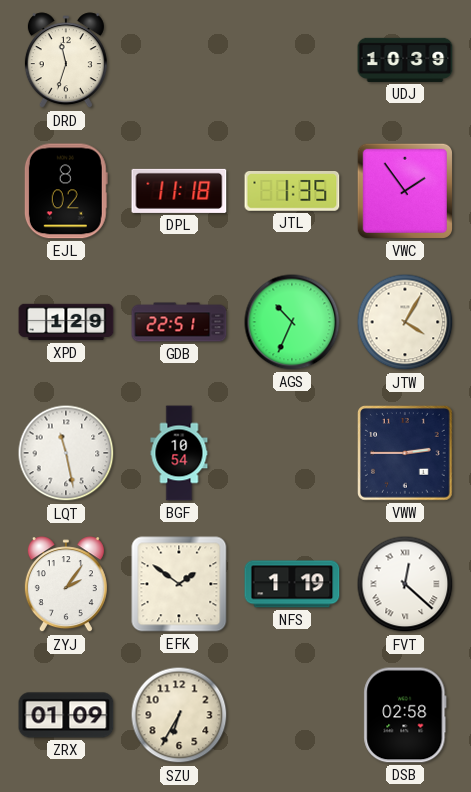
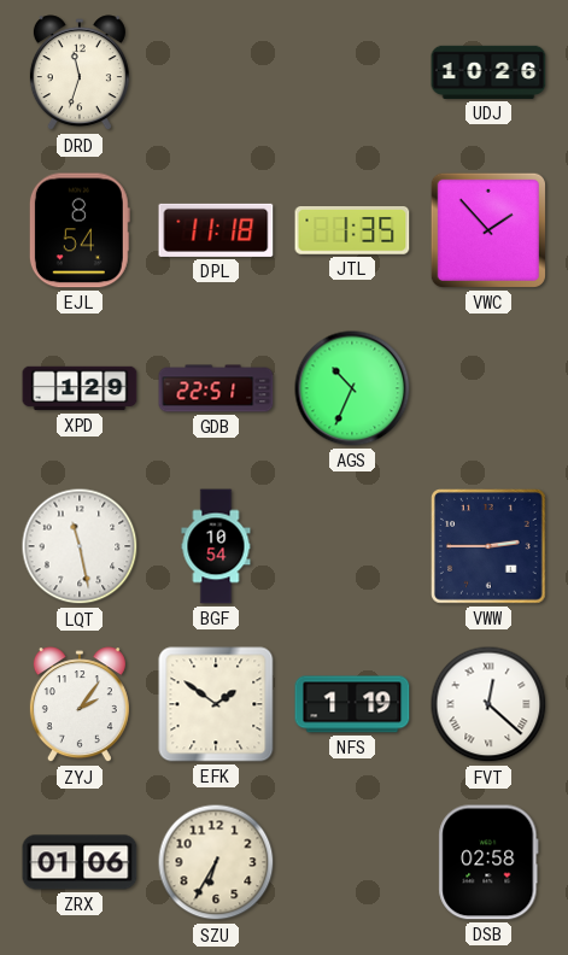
UDJ: 10:39 -> 10:26
EJL: 8:02 -> 8:54
VWC: 1:54 -> 1:53
JTW: 4:05 -> none
ZRX: 01:09 -> 01:06
